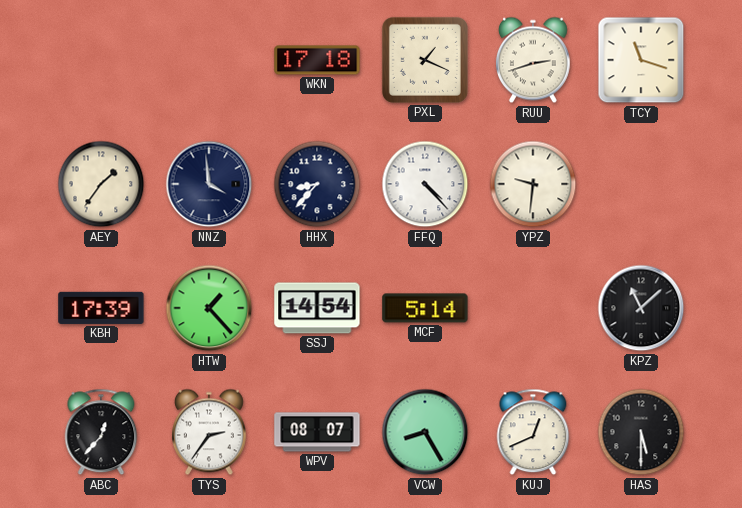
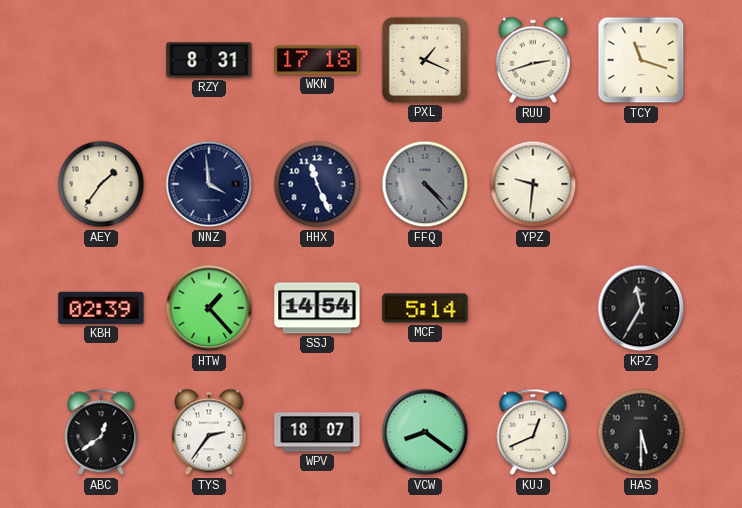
RZY: none -> 8:31
HHX: 8:37 -> 11:26
FFQ dial: white -> grey
KBH: 17:39 -> 02:39
KPZ: 11:08 -> 11:35
ABC: 12:37 -> 12:39
WPV: 08:07 -> 18:07
VCW: 8:25 -> 8:21
